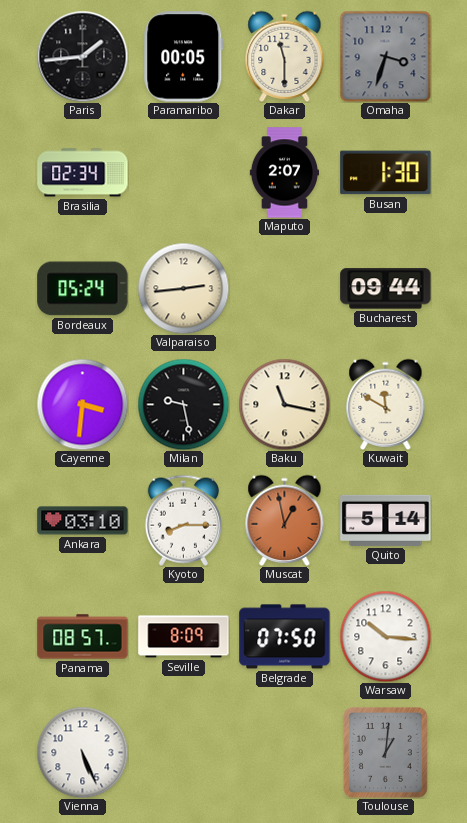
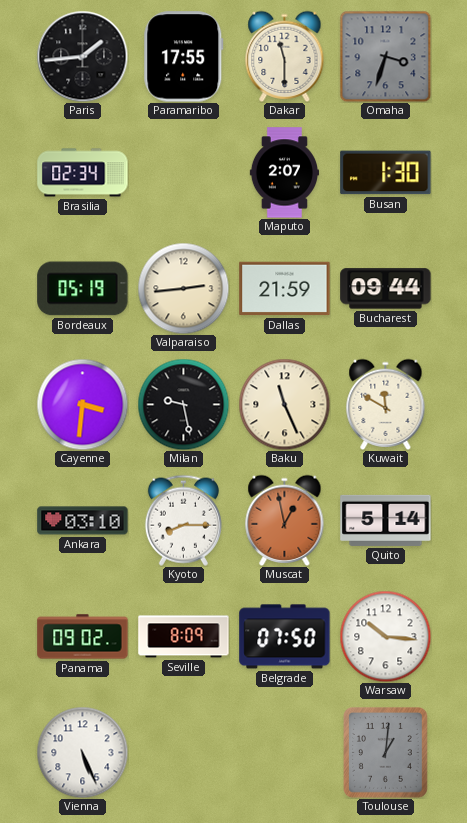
Paramaribo: 00:05 -> 17:55
Bordeaux: 05:24 -> 05:19
Dallas: none -> 21:59
Baku: 11:17 -> 11:26
Panama: 08:57 -> 09:02
